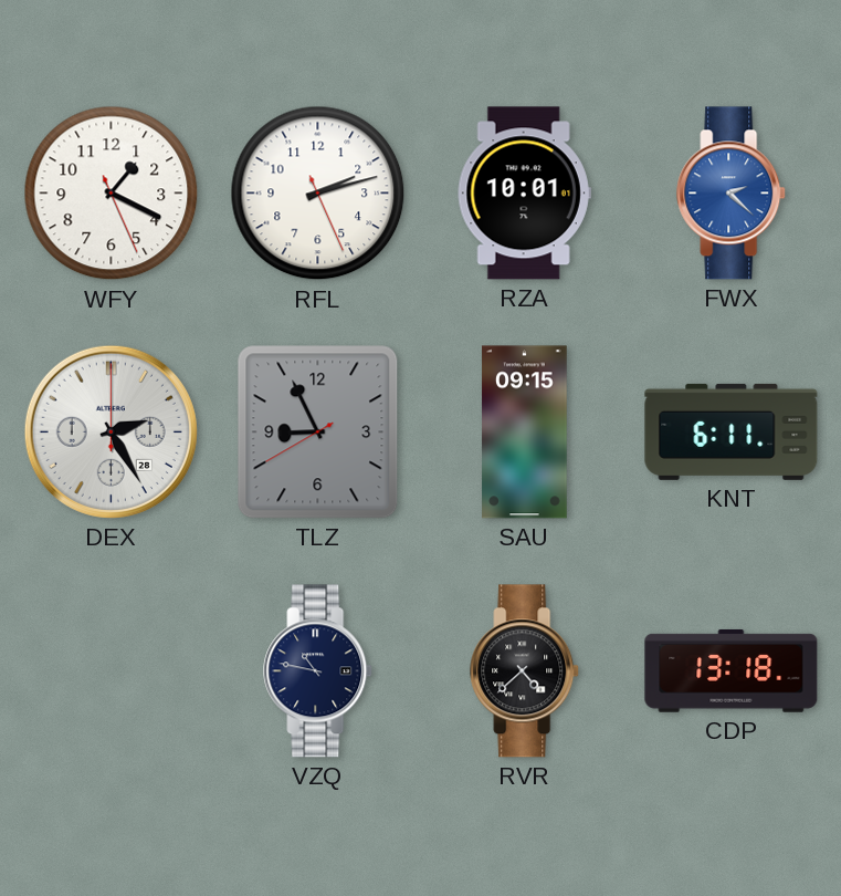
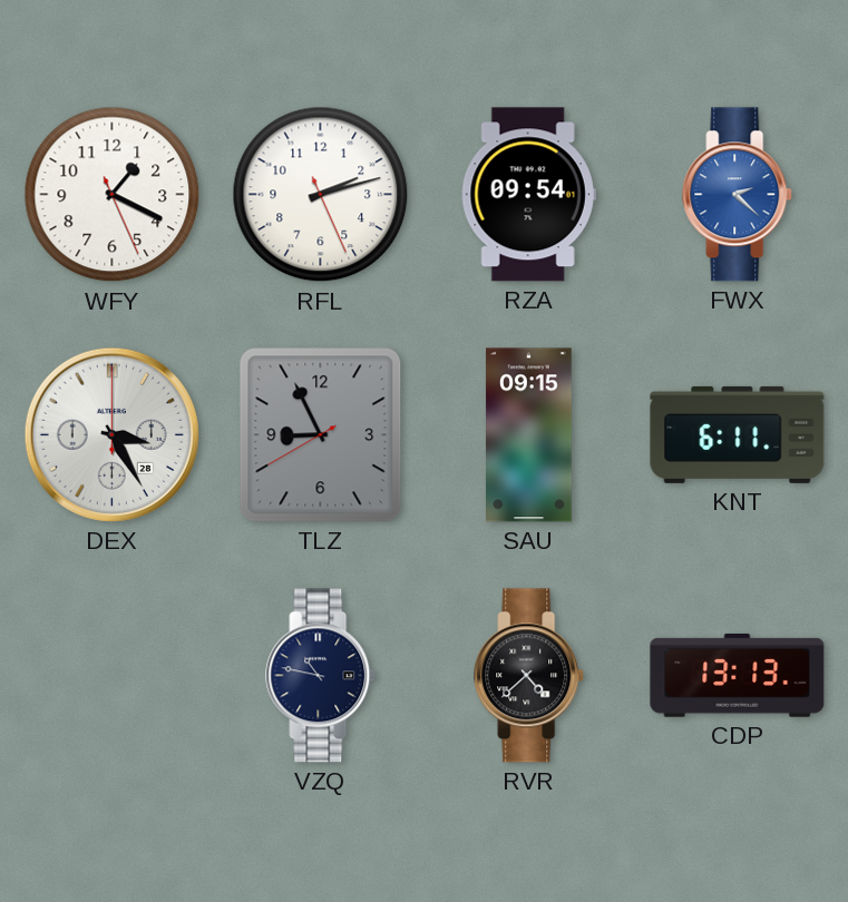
RZA: 10:01 -> 09:54
DEX: 2:25 -> 3:25
CDP: 13:18 -> 13:13
